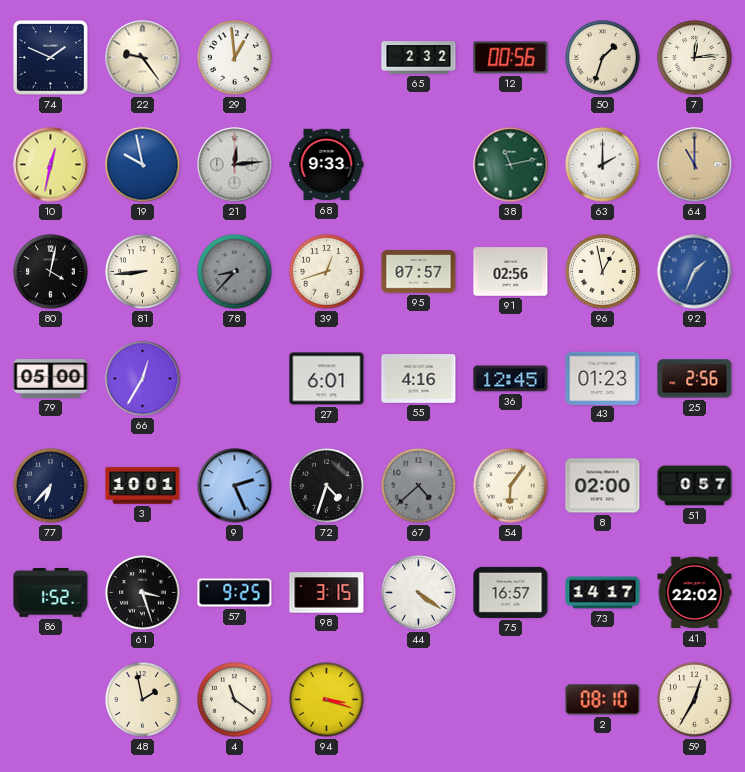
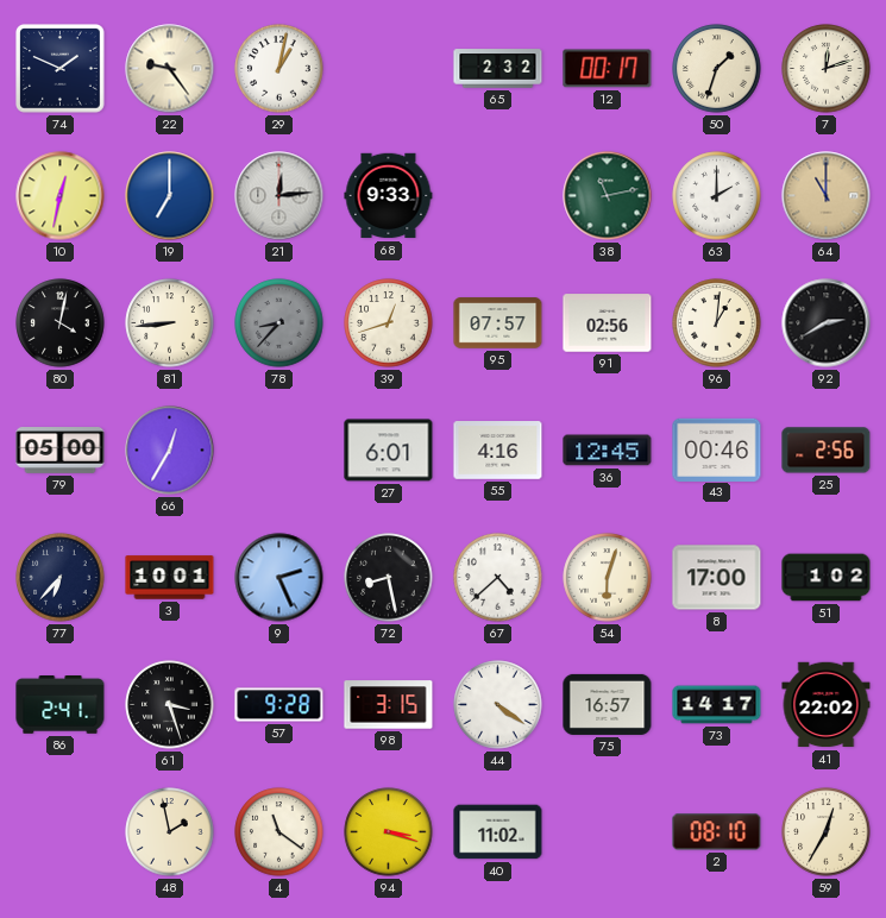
29: 12:59 -> 1:02
12: 00:56 -> 00:17
7: 12:14 -> 12:12
19: 9:58 -> 7:00
96: 12:58 -> 1:01
92: 1:34 -> 2:40
92 dial: blue -> black
43: 01:23 -> 00:46
72: 4:33 -> 8:28
67 dial: grey -> white
54: 6:06 -> 6:03
8: 02:00 -> 17:00
51: 0:57 -> 1:02
86: 1:52 -> 2:41
57: 9:25 -> 9:28
40: none -> 11:02
